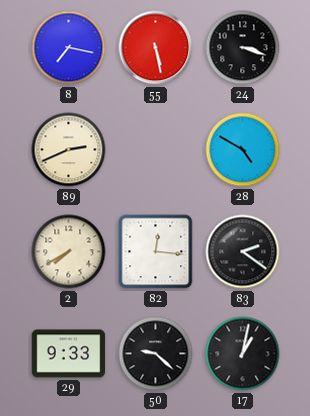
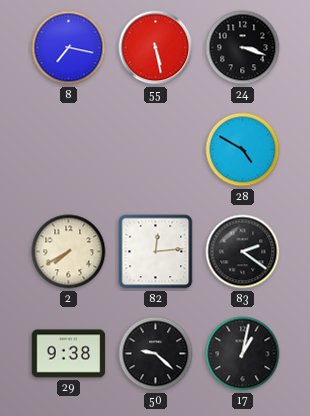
89: 2:41 -> none
82: 12:16 -> 12:14
29: 9:33 -> 9:38
